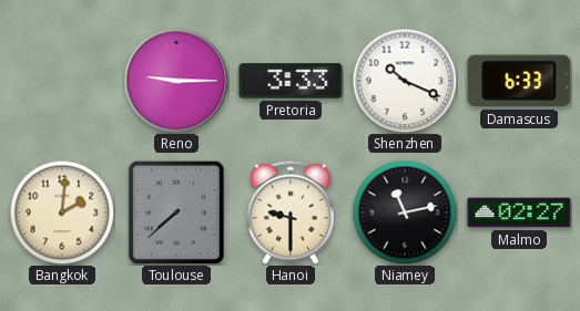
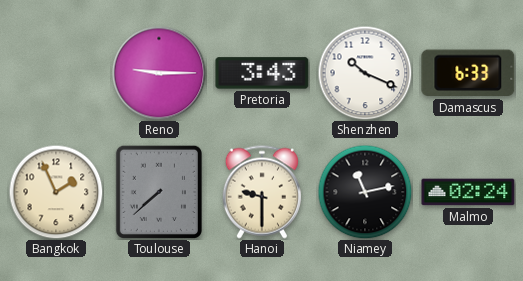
Pretoria: 3:33 -> 3:43
Bangkok: 2:01 -> 1:56
Malmo: 02:27 -> 02:24
